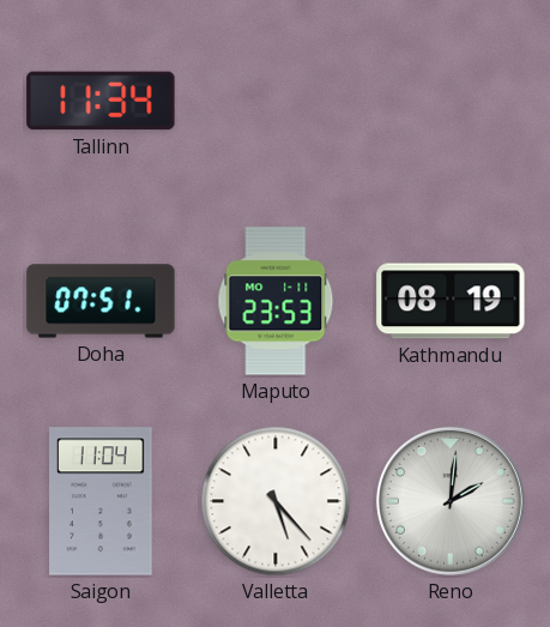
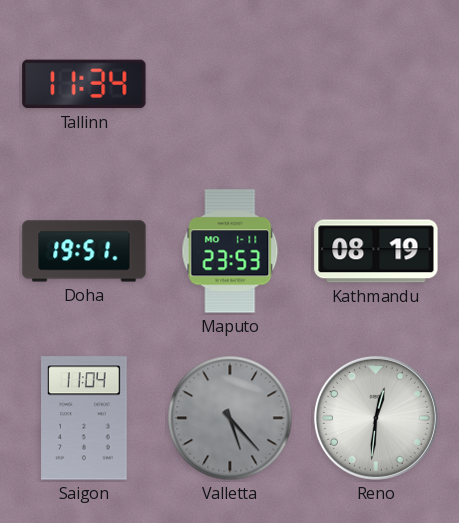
Doha: 07:51 -> 19:51
Valletta dial: white -> grey
Reno: 2:01 -> 12:31
